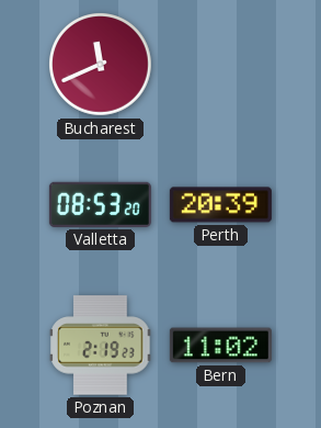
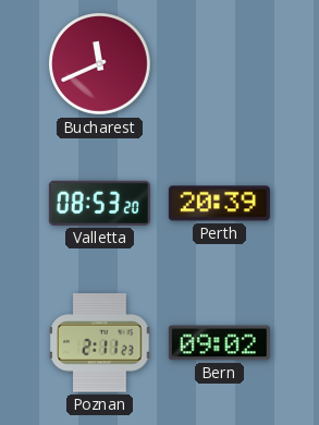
Poznan: 2:19 -> 2:11
Bern: 11:02 -> 09:02
